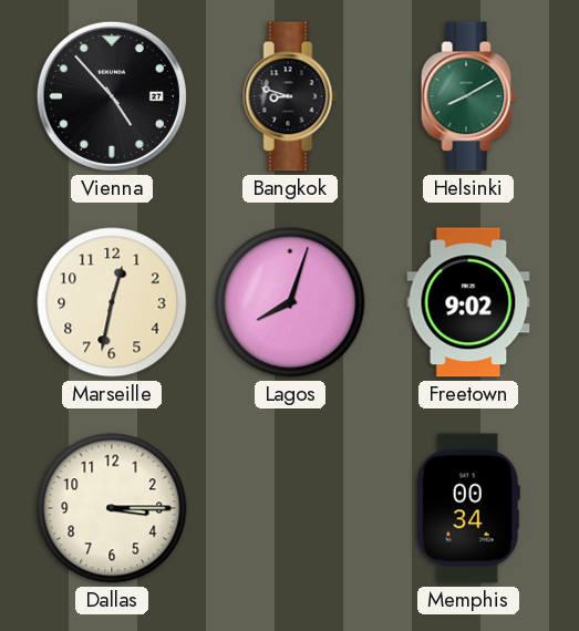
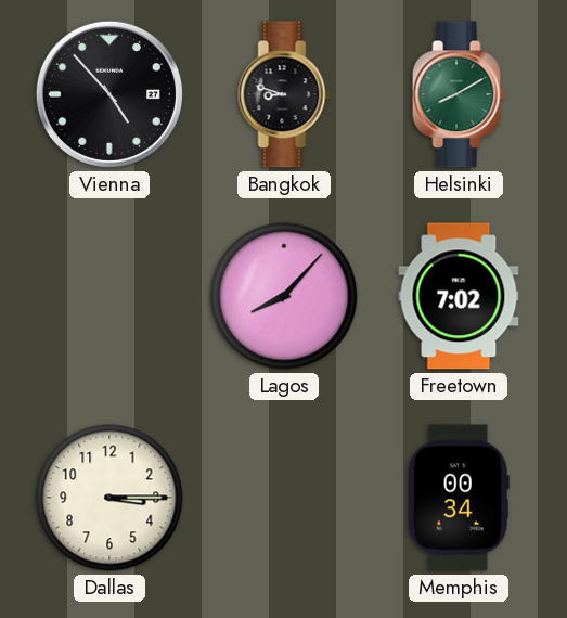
Marseille: 12:32 -> none
Lagos: 8:03 -> 8:07
Freetown: 9:02 -> 7:02
